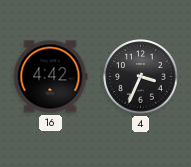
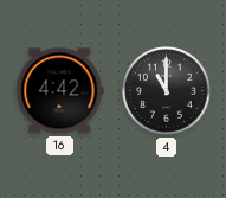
4: 3:34 -> 11:00
